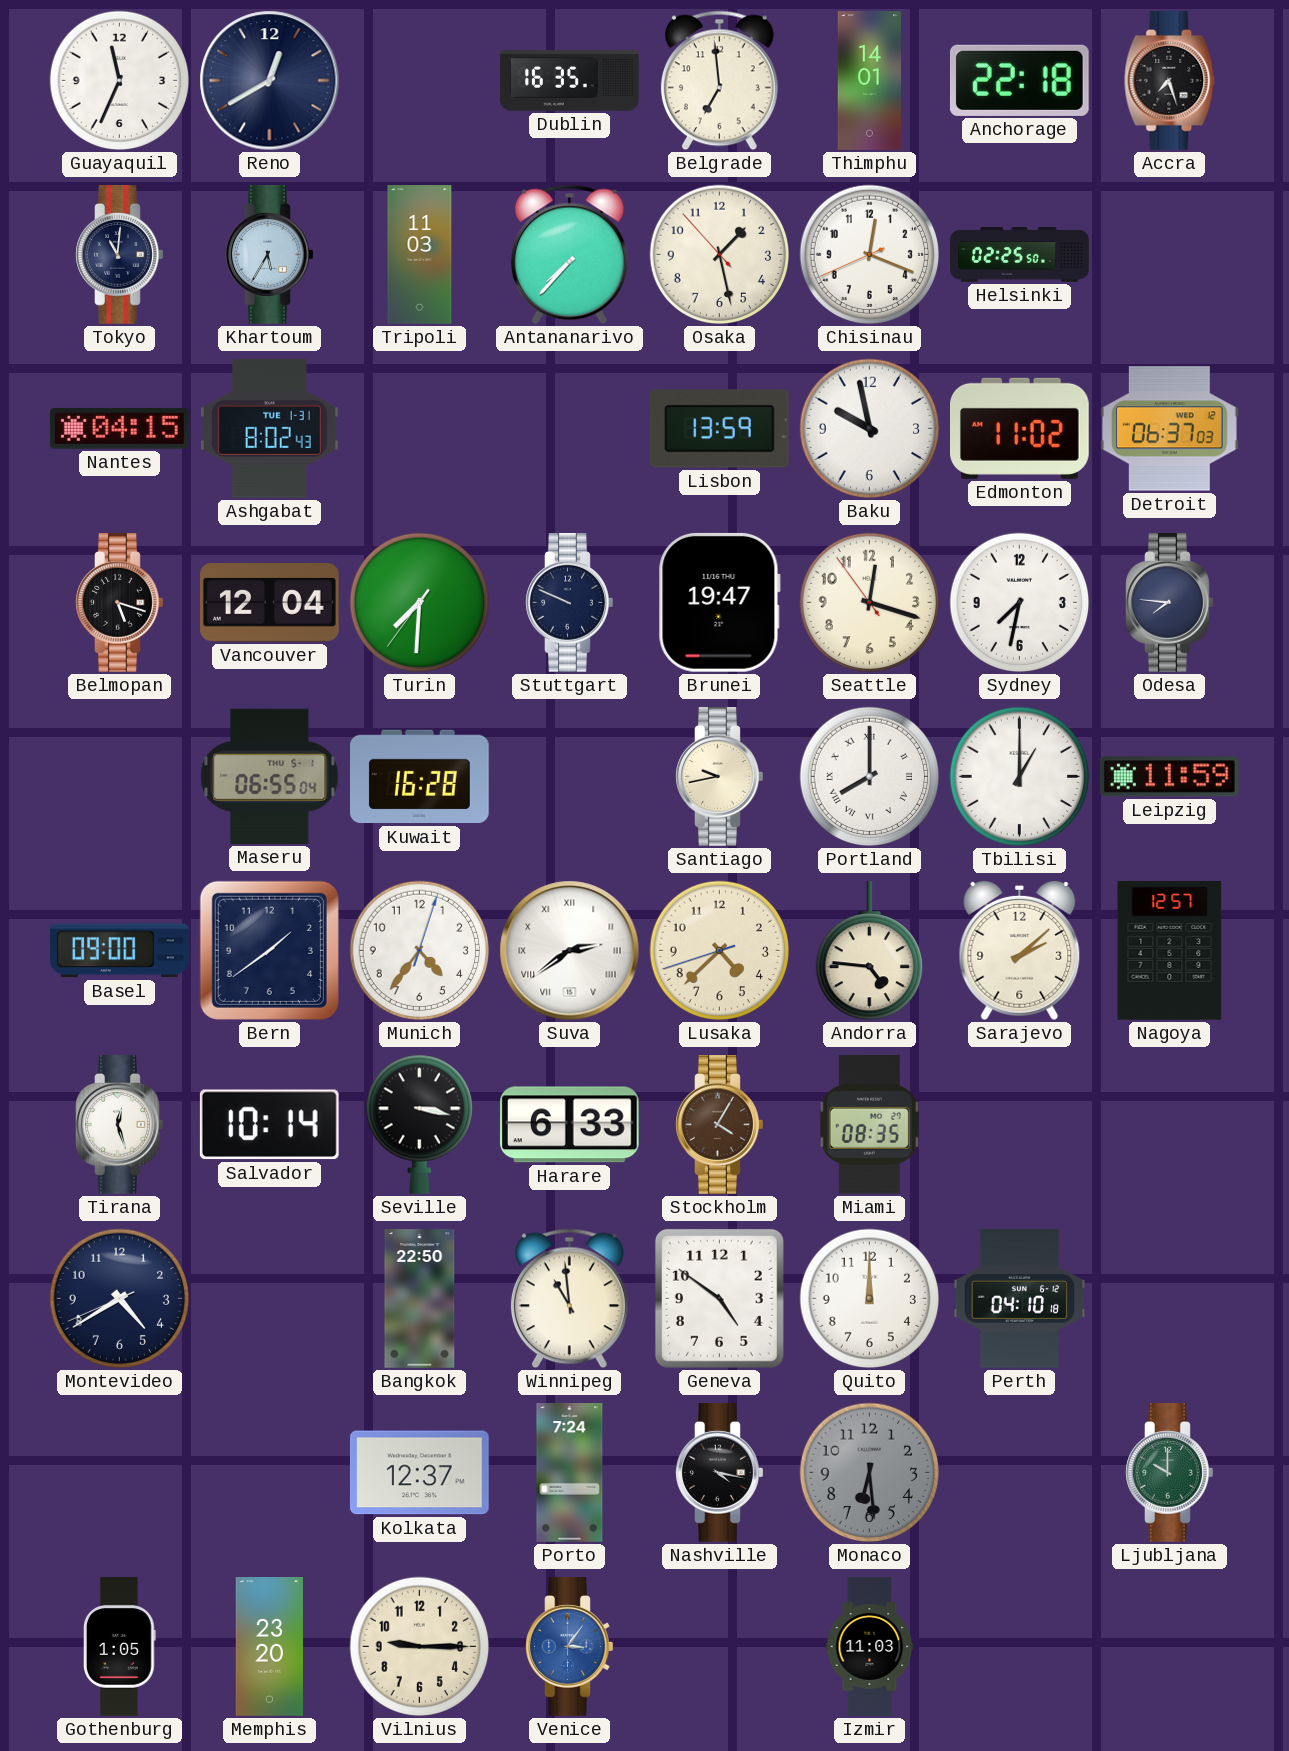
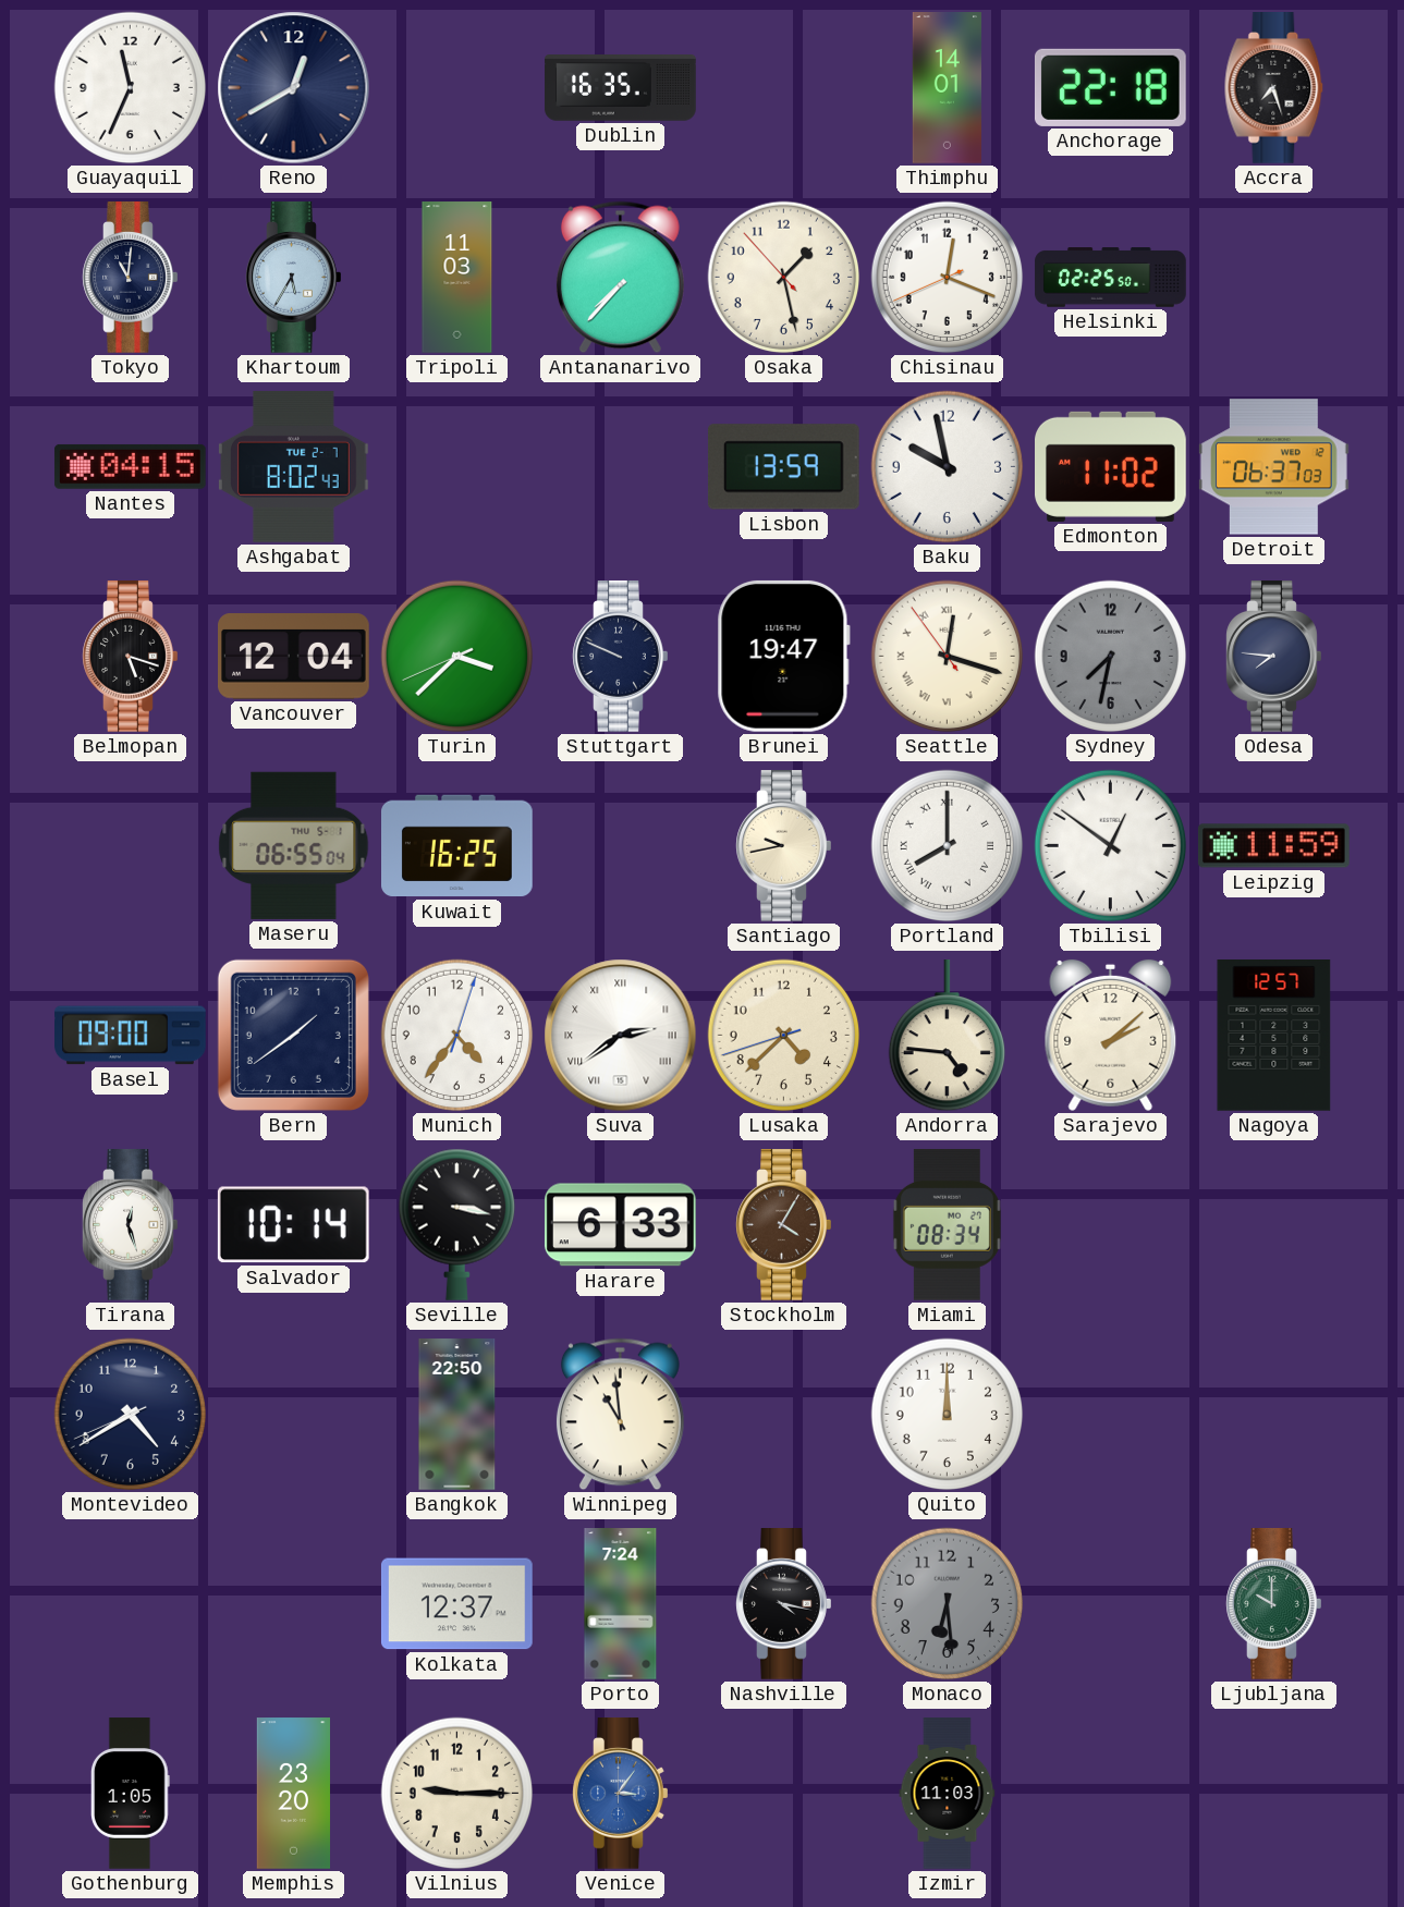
Belgrade: 6:59 -> none
Ashgabat date: TUE 1-31 -> TUE 2-7
Turin: 7:30 -> 3:37
Seattle numerals: Arabic -> Roman
Sydney dial: white -> grey
Kuwait: 16:28 -> 16:25
Tbilisi: 1:00 -> 12:51
Miami: 08:35 -> 08:34
Geneva: 4:51 -> none
Perth: 04:10 -> none
